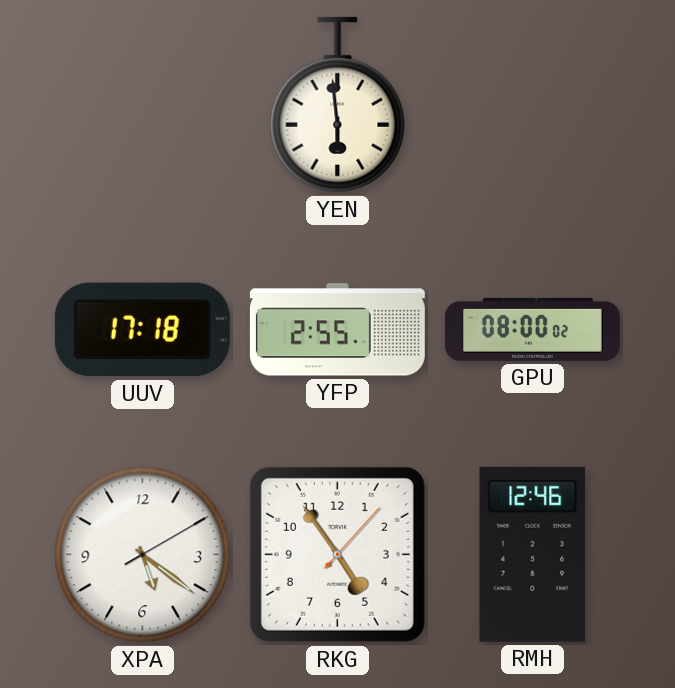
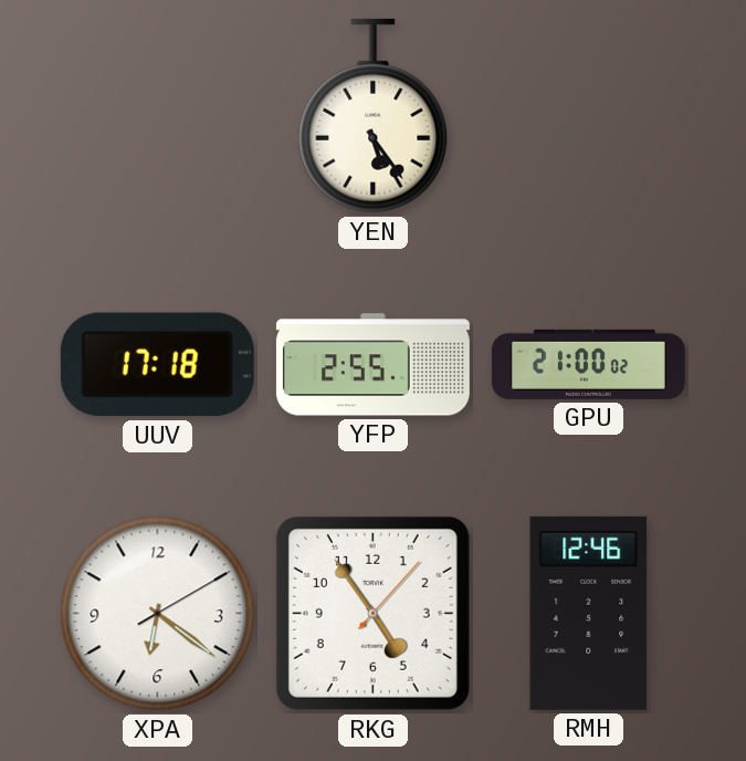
YEN: 5:59 -> 5:24
GPU: 08:00 -> 21:00
XPA: 5:21 -> 6:21
